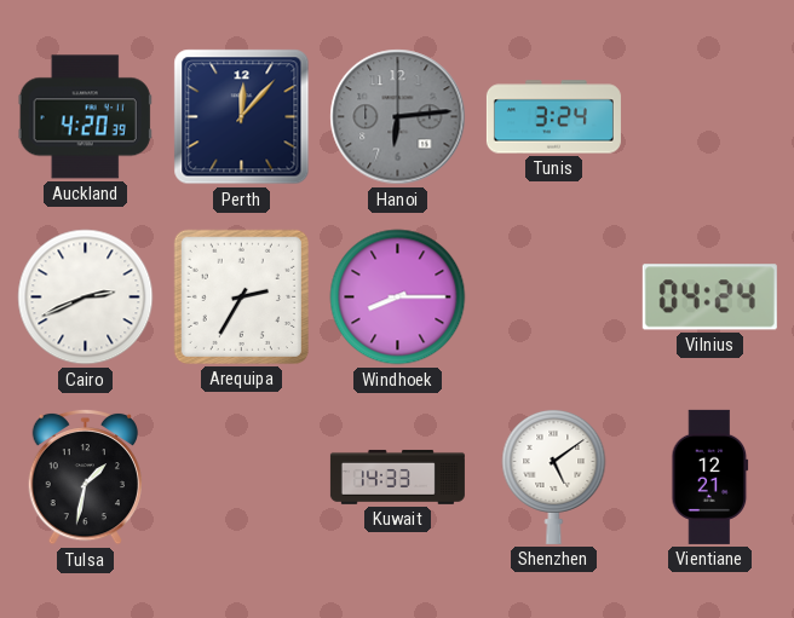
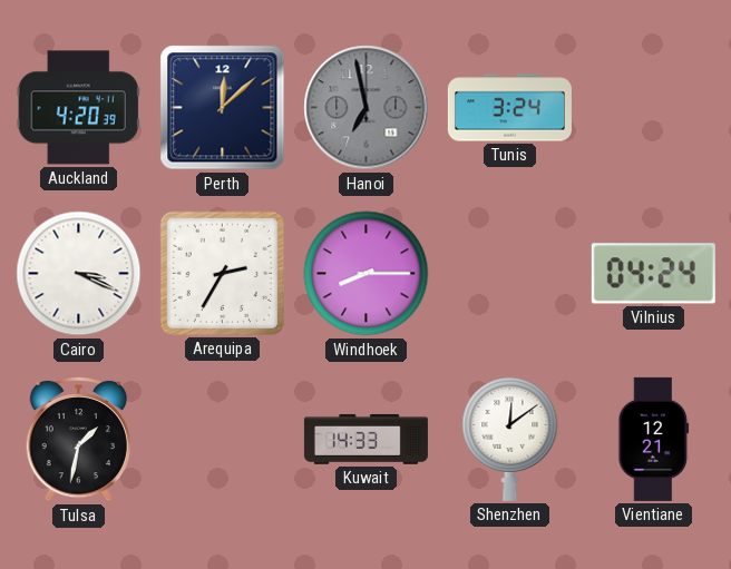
Perth: 12:07 -> 12:08
Hanoi: 6:14 -> 6:58
Cairo: 2:41 -> 3:19
Shenzhen: 5:09 -> 12:09
